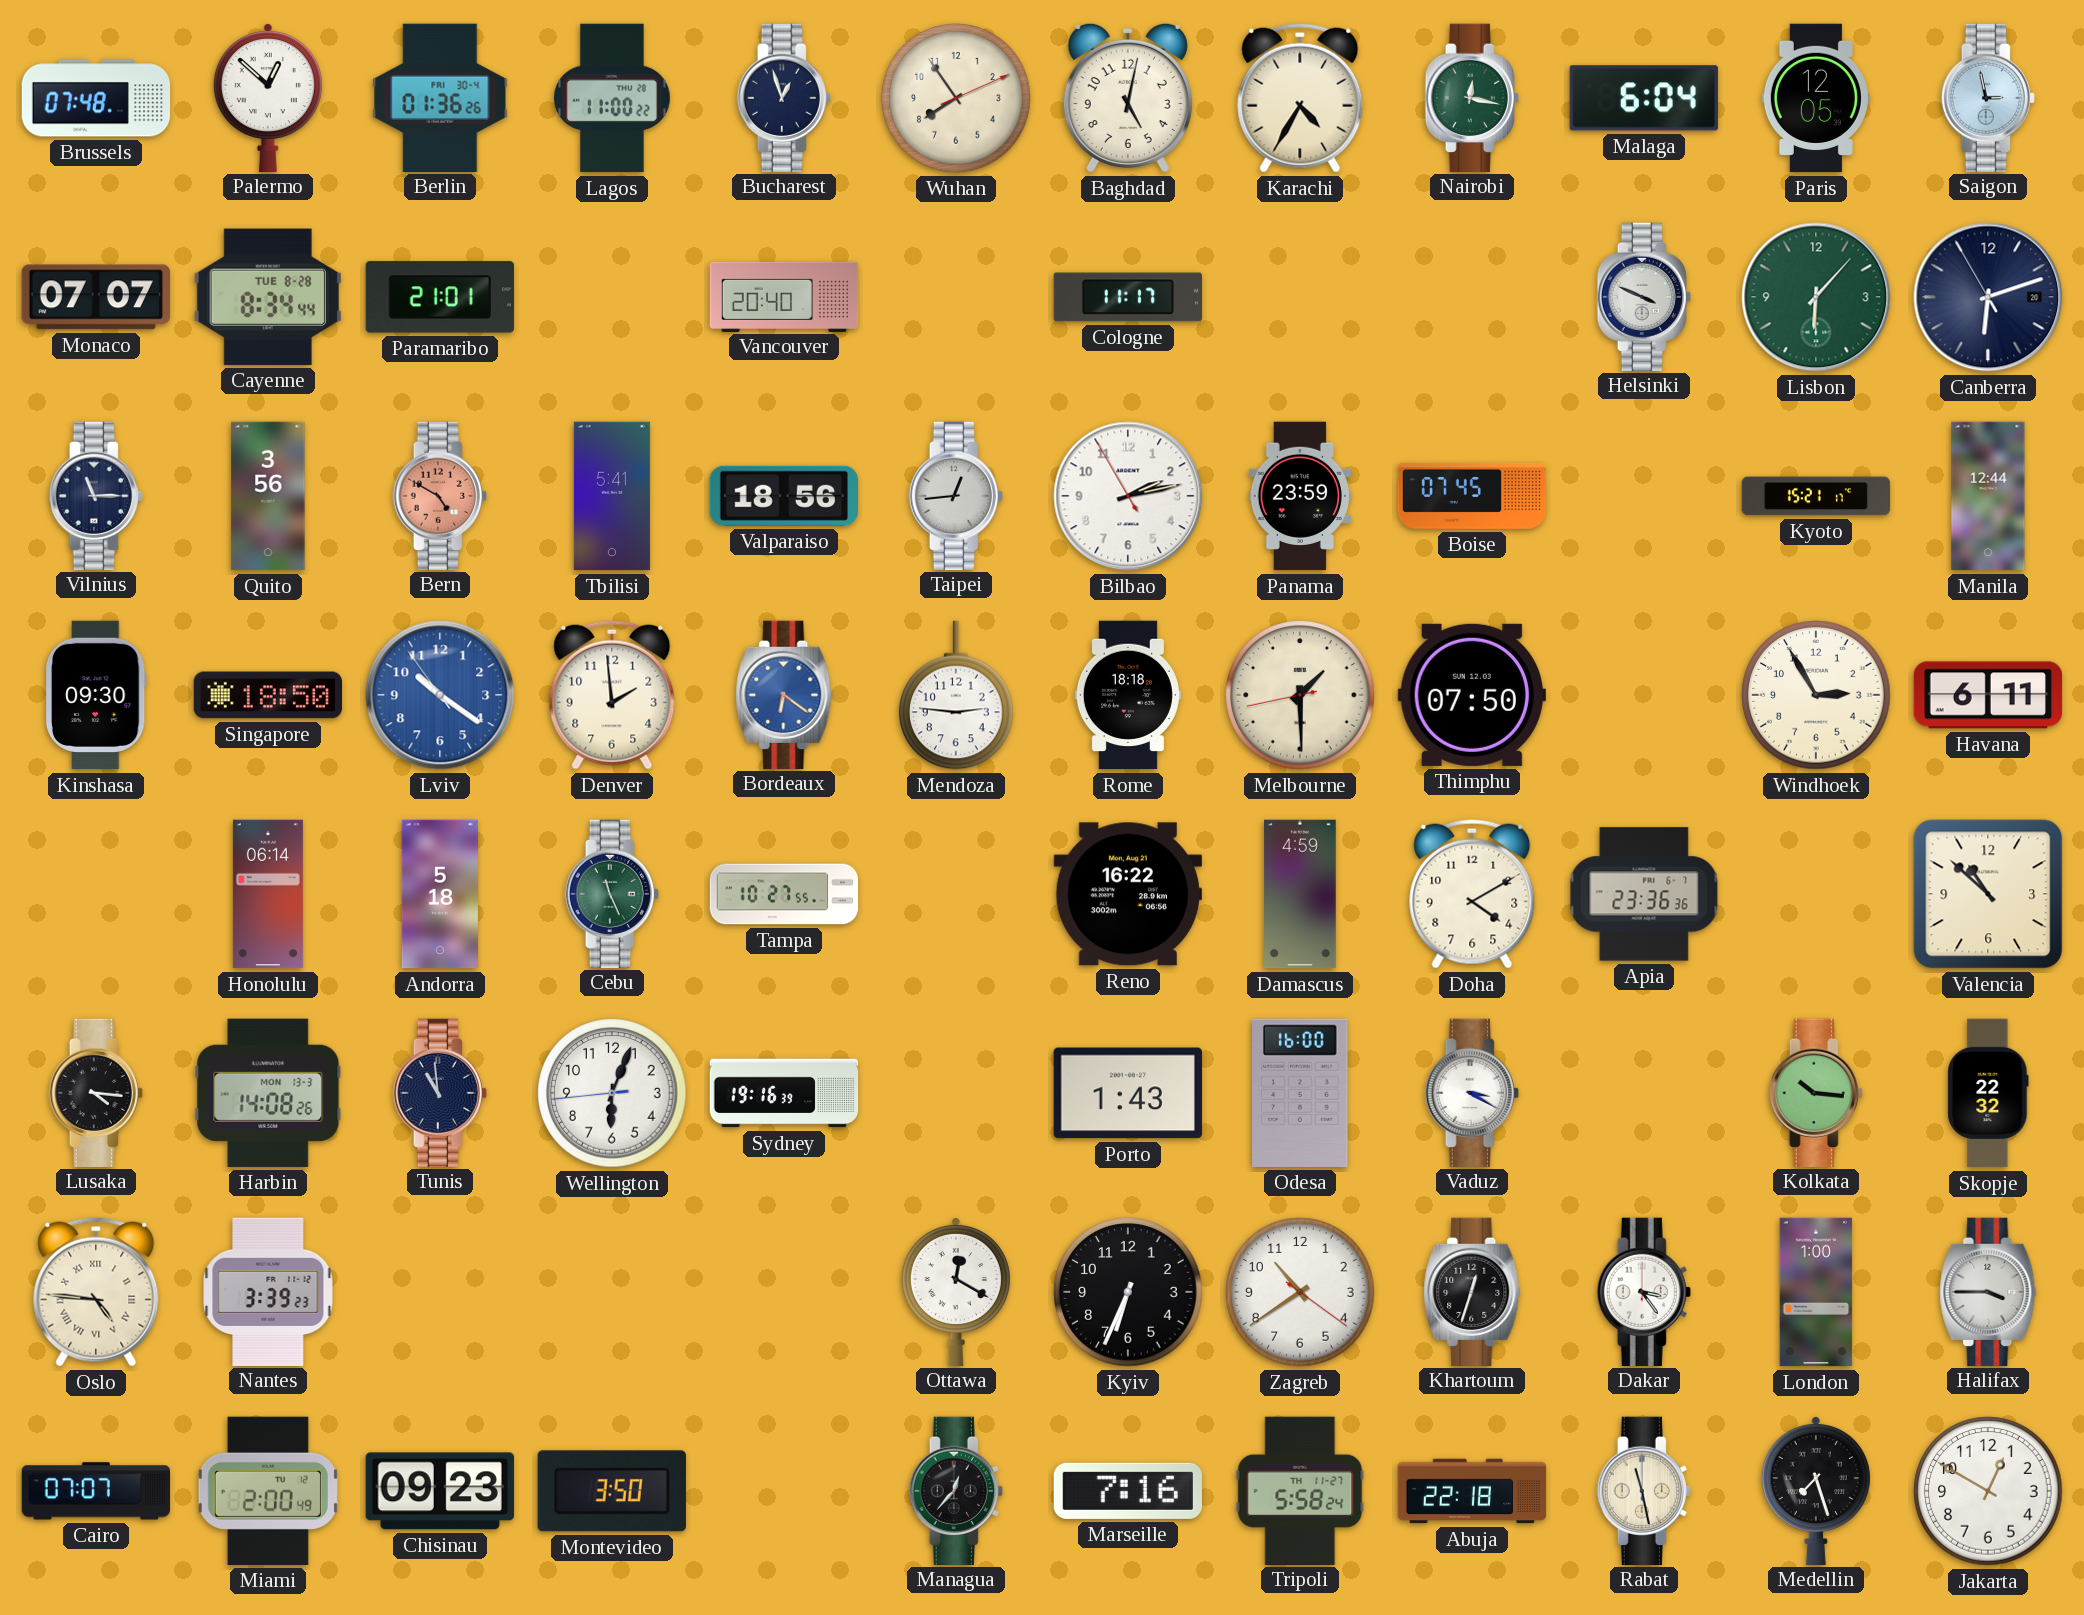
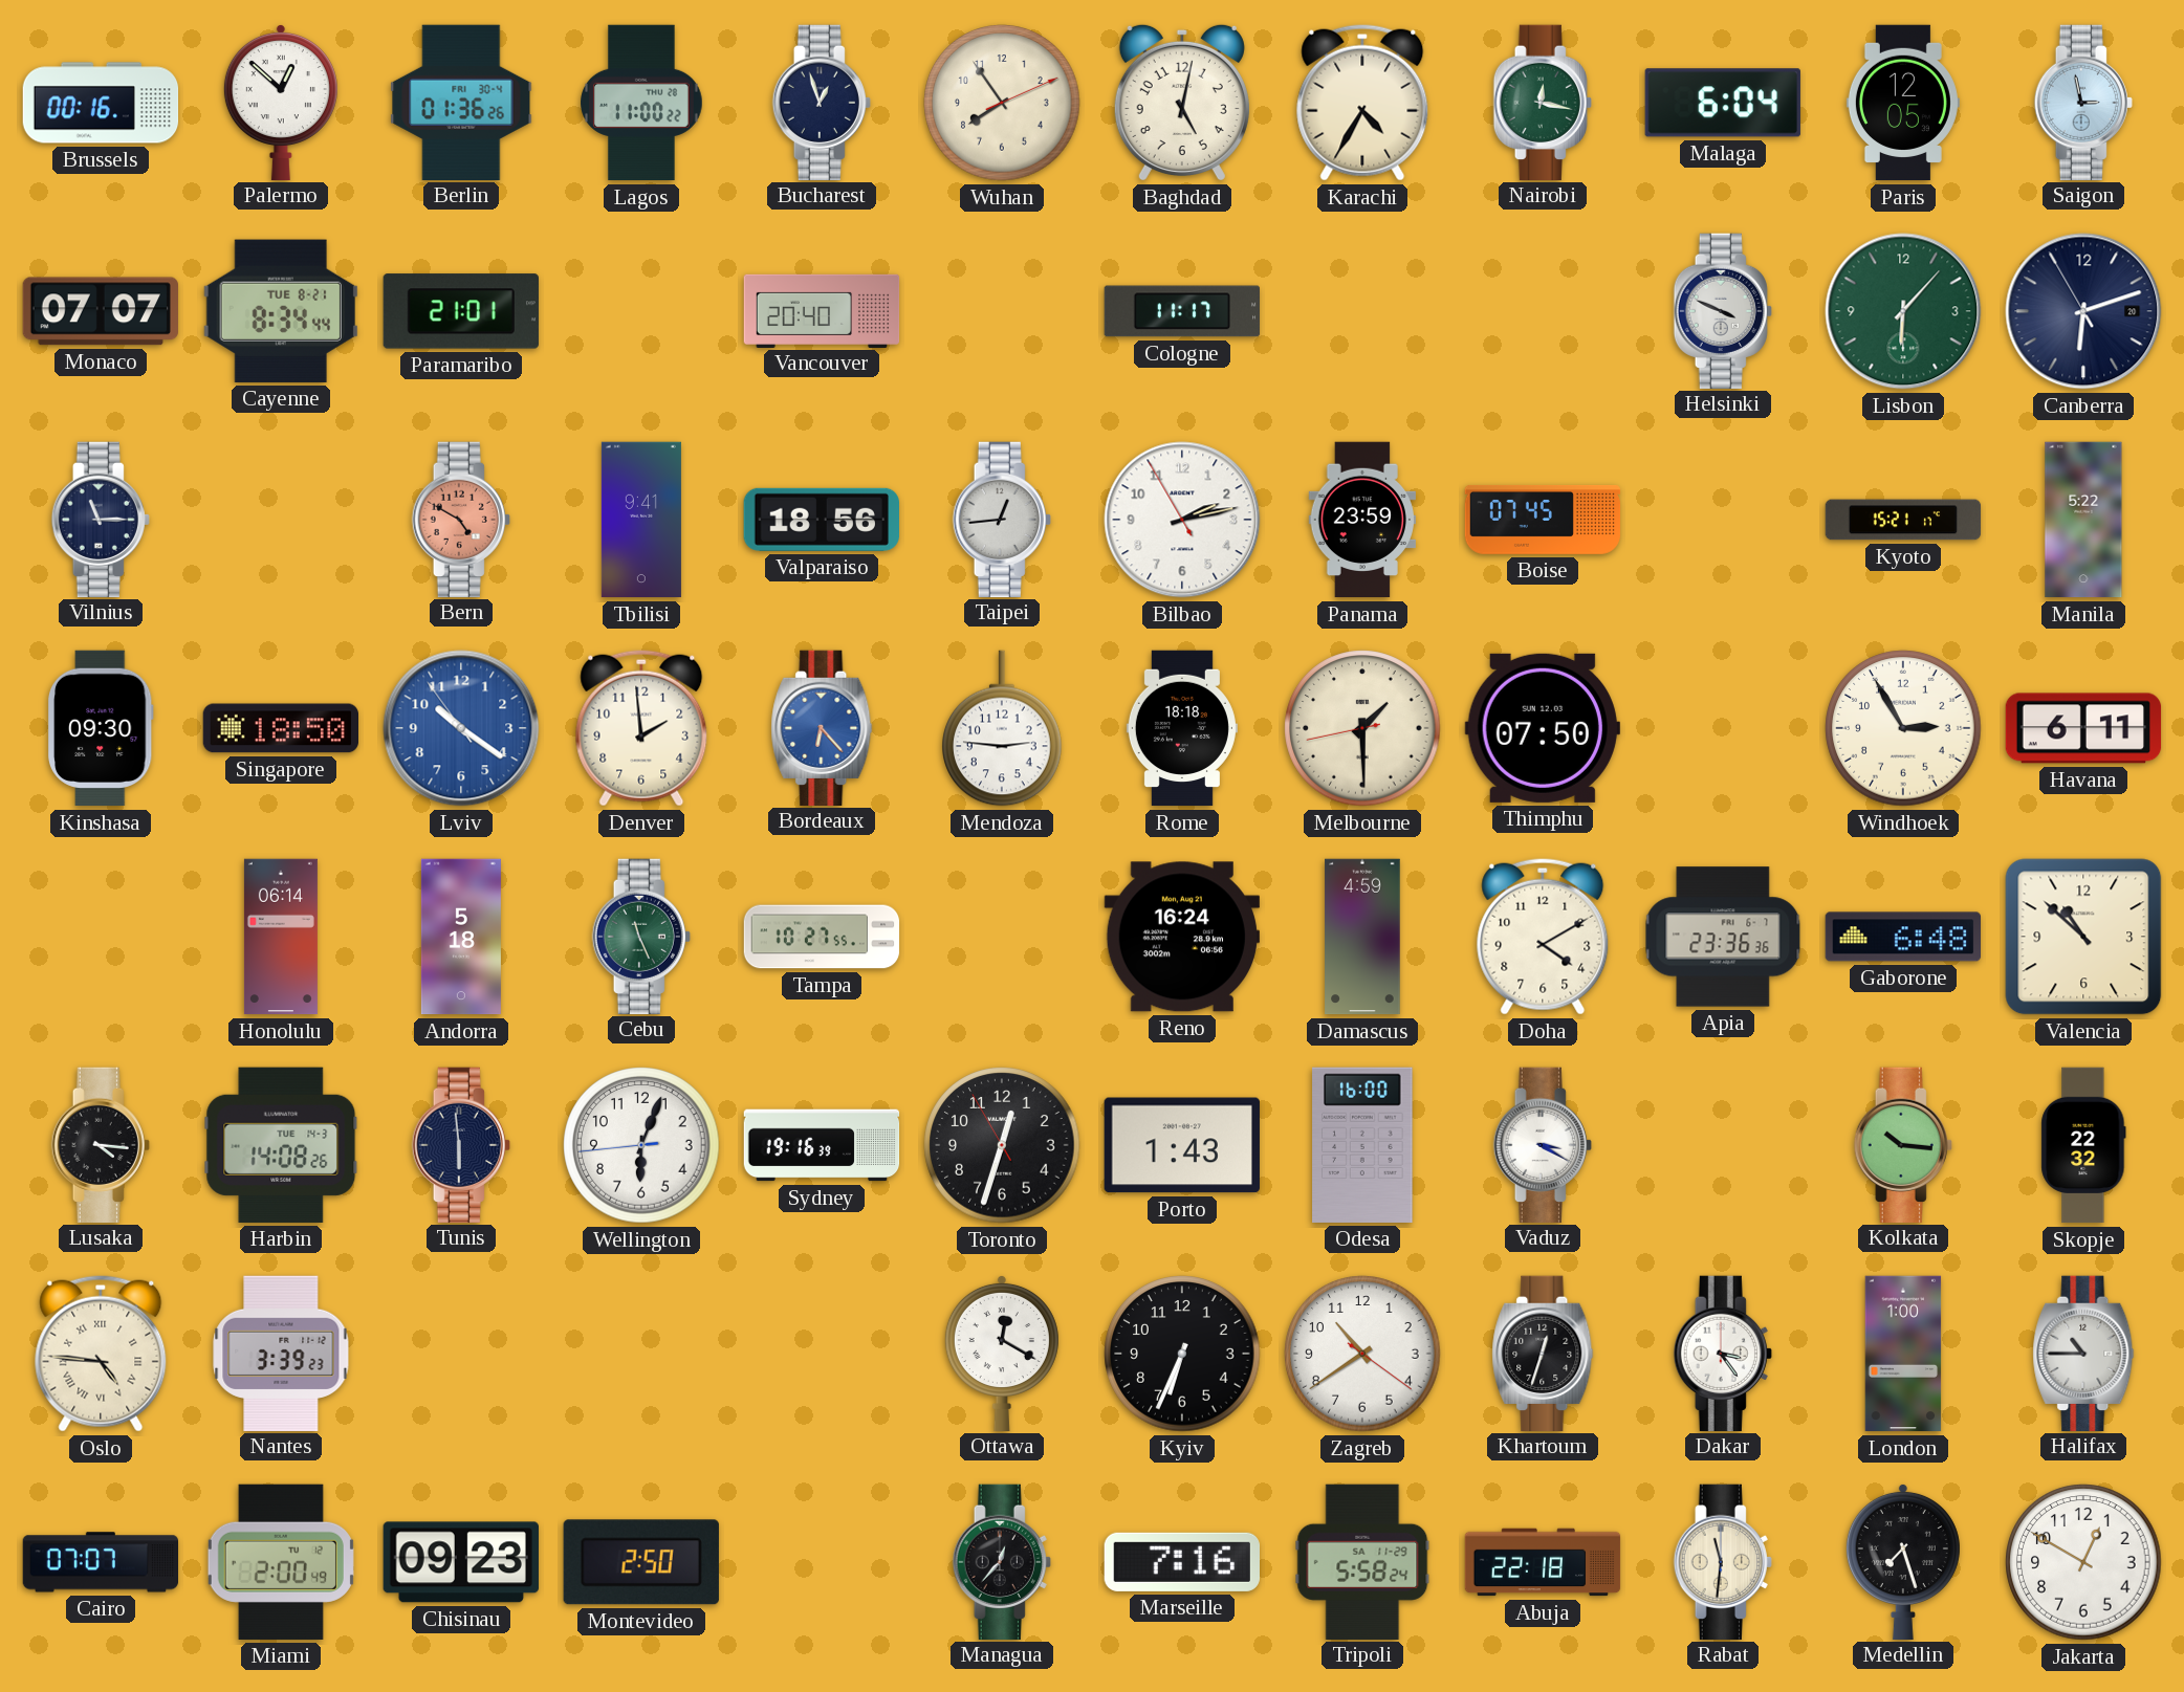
Brussels: 07:48 -> 00:16
Cayenne date: TUE 8-28 -> TUE 8-21
Quito: 3:56 -> none
Tbilisi: 5:41 -> 9:41
Manila: 12:44 -> 5:22
Bordeaux: 6:21 -> 6:23
Reno: 16:22 -> 16:24
Gaborone: none -> 6:48
Harbin date: MON 13-3 -> TUE 14-3
Tunis: 10:59 -> 5:59
Toronto: none -> 12:32
Halifax: 3:45 -> 10:45
Montevideo: 3:50 -> 2:50
Tripoli date: TH 11-27 -> SA 11-29
Rabat: 11:28 -> 11:31
